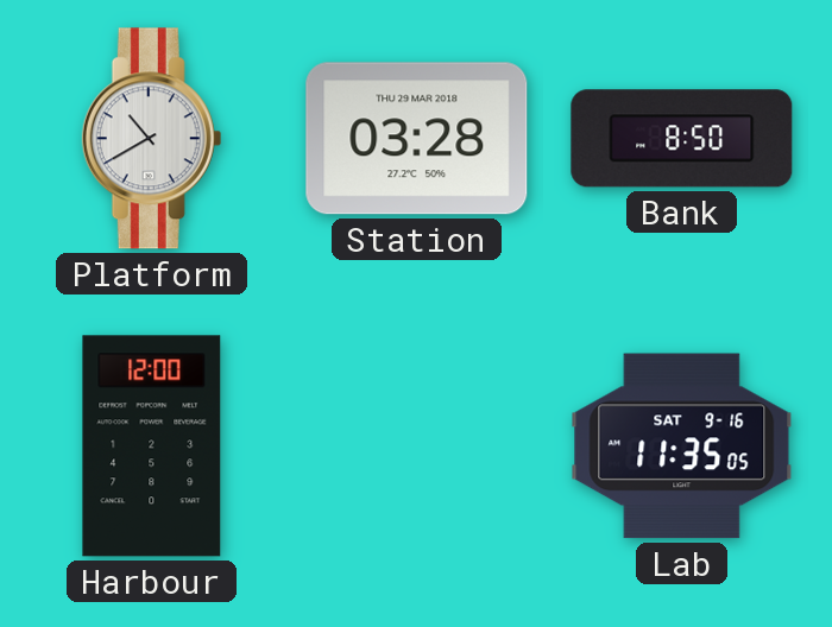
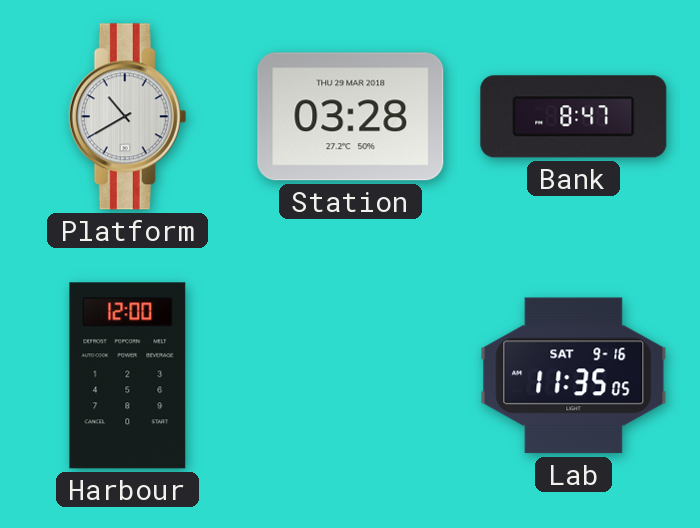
Bank: 8:50 -> 8:47
